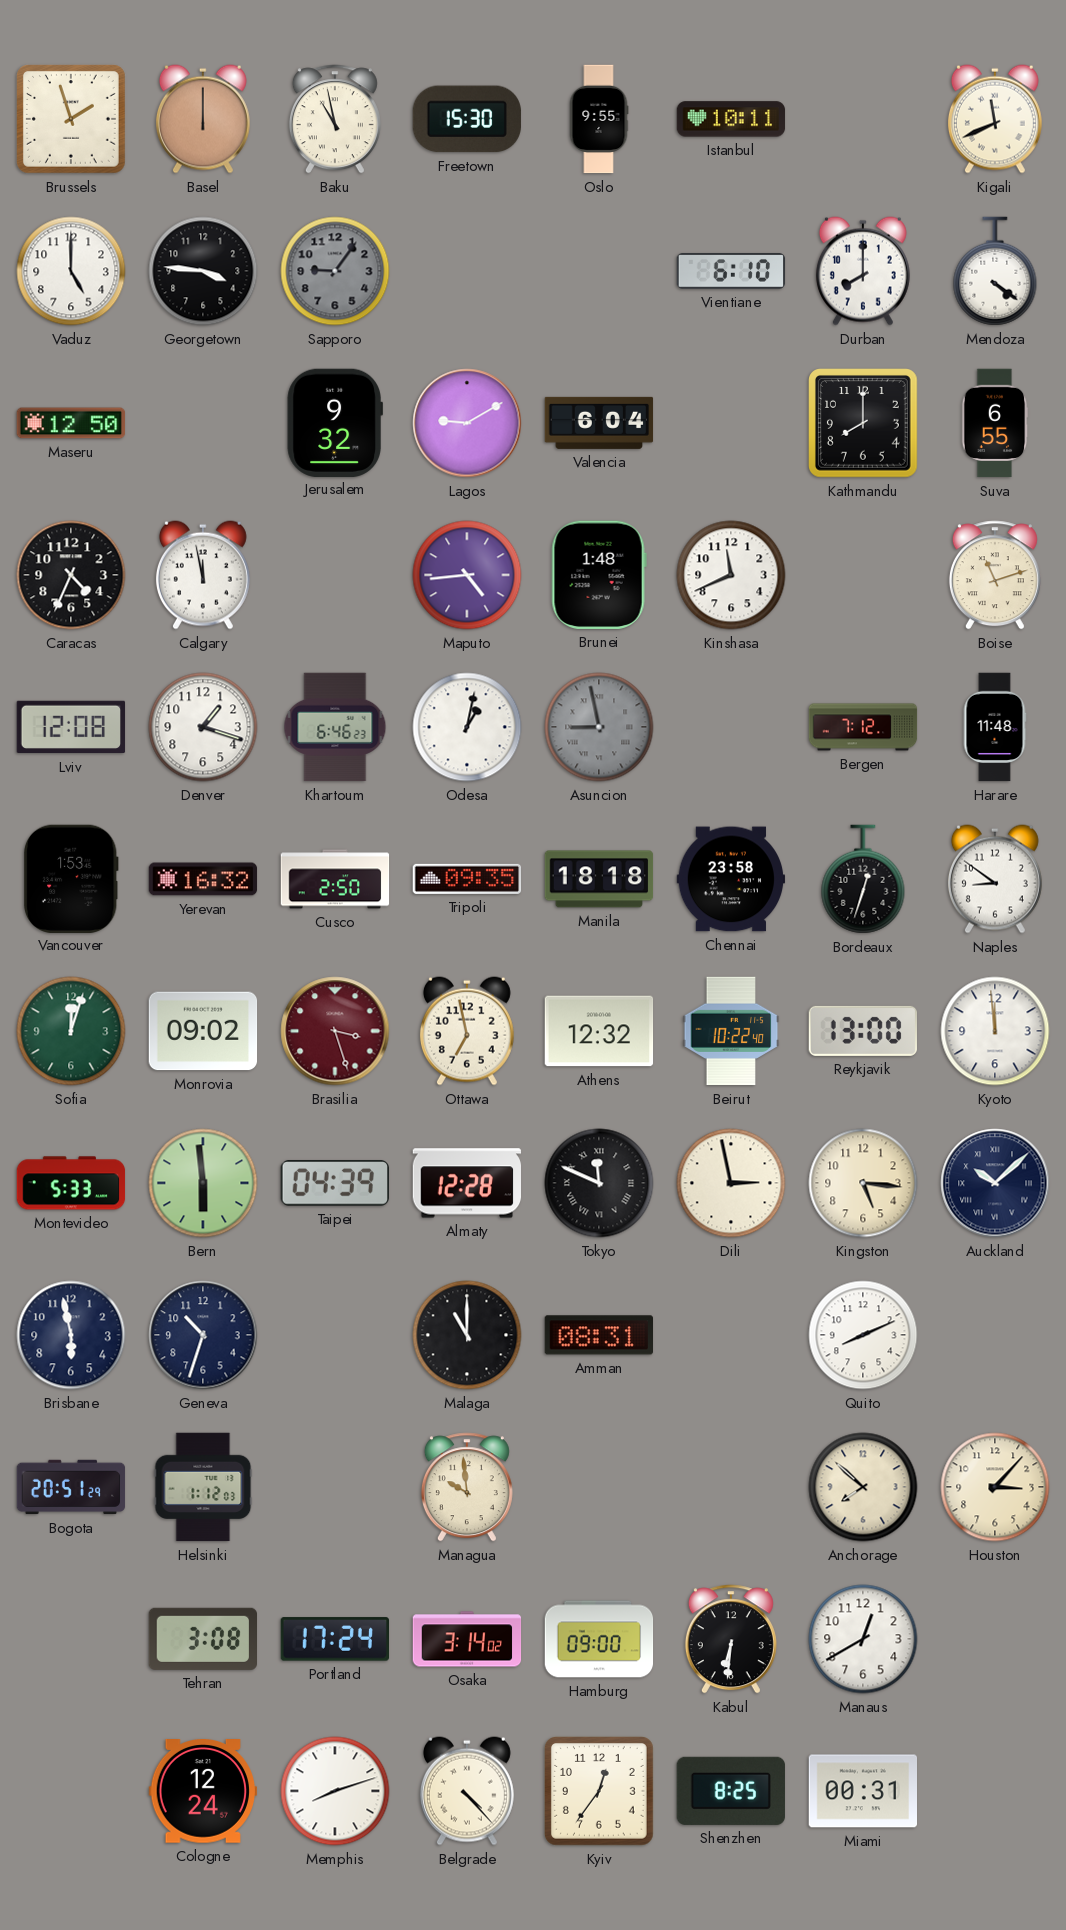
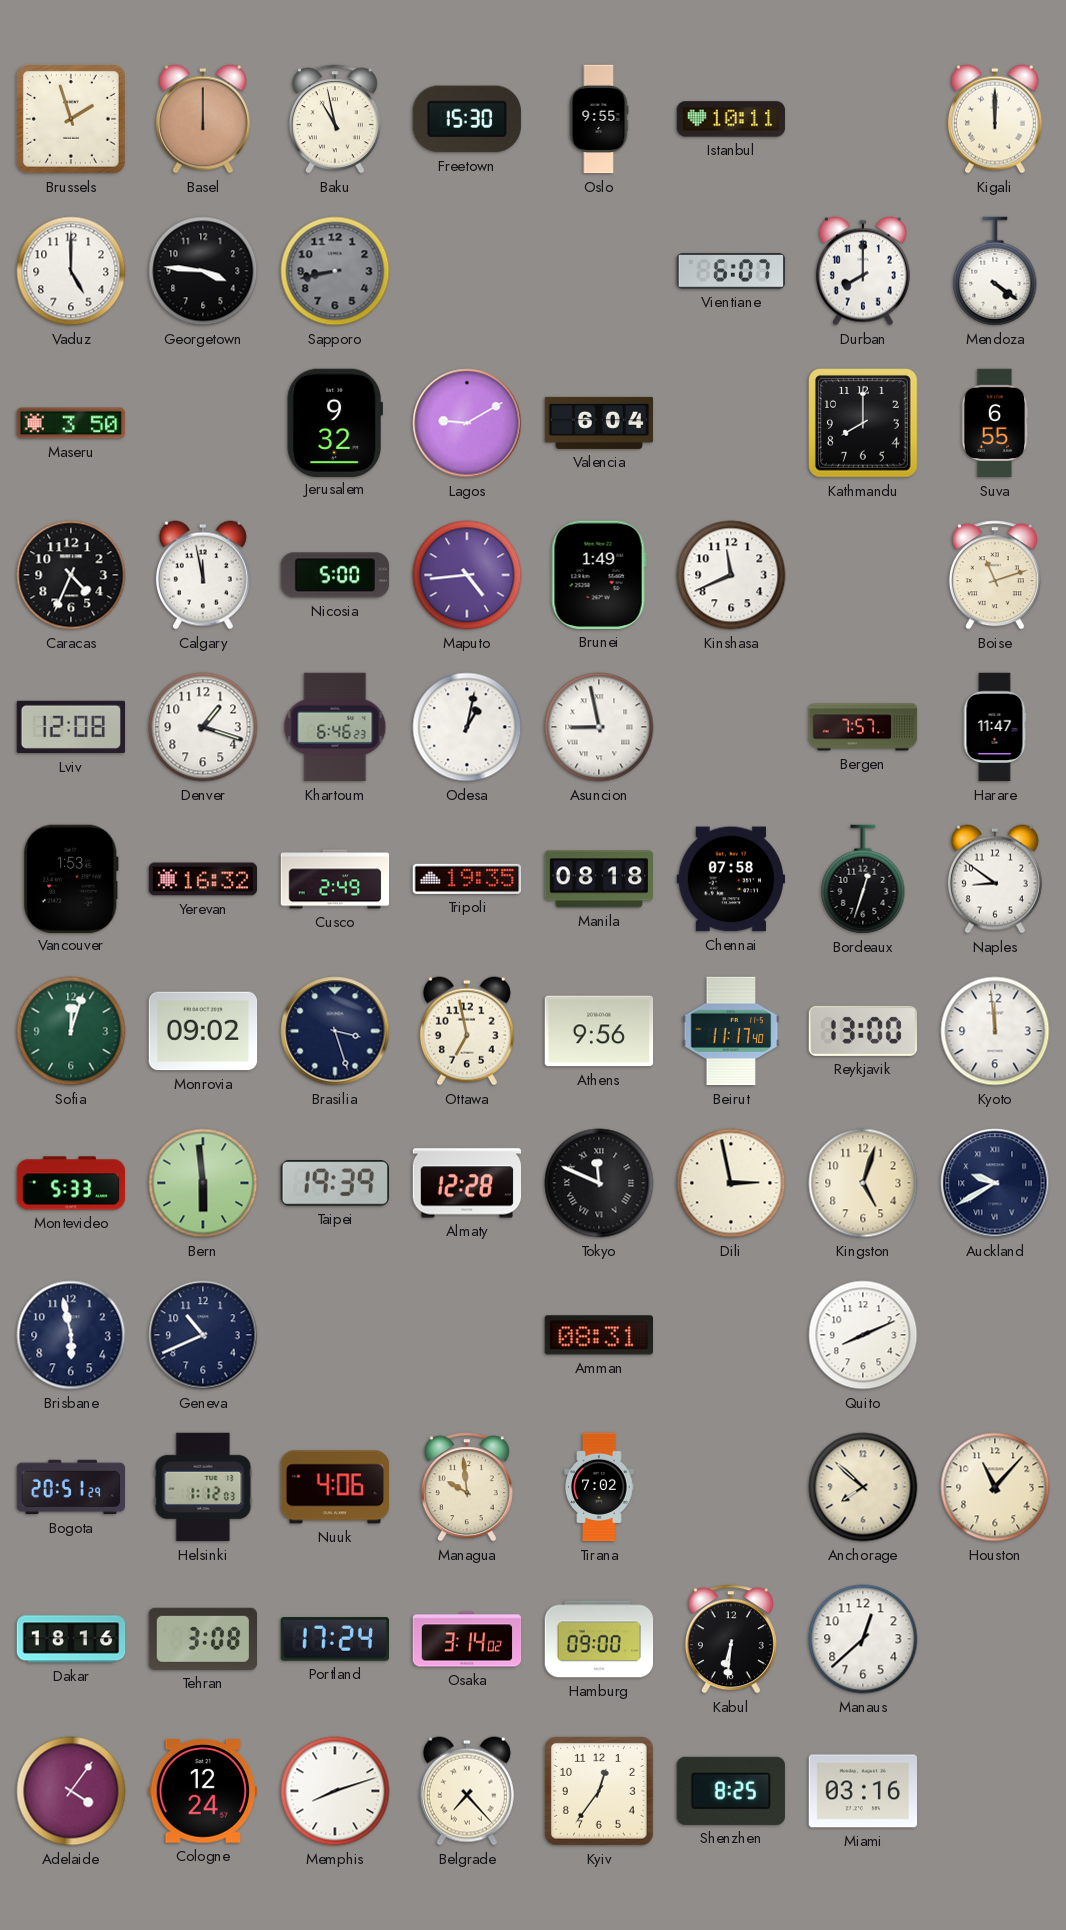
Kigali: 11:41 -> 12:00
Sapporo: 9:06 -> 8:43
Vientiane: 6:10 -> 6:07
Maseru: 12:50 -> 3:50
Nicosia: none -> 5:00
Brunei: 1:48 -> 1:49
Asuncion dial: grey -> white
Bergen: 7:12 -> 7:57
Harare: 11:48 -> 11:47
Cusco: 2:50 -> 2:49
Tripoli: 09:35 -> 19:35
Manila: 18:18 -> 08:18
Chennai: 23:58 -> 07:58
Brasilia dial: burgundy -> navy
Athens: 12:32 -> 9:56
Beirut: 10:22 -> 11:17
Taipei: 04:39 -> 19:39
Kingston: 5:16 -> 5:03
Auckland: 10:08 -> 9:40
Geneva: 10:33 -> 10:41
Malaga: 11:00 -> none
Nuuk: none -> 4:06
Tirana: none -> 7:02
Houston: 3:07 -> 11:07
Dakar: none -> 18:16
Manaus: 12:40 -> 12:38
Adelaide: none -> 4:06
Belgrade: 4:23 -> 7:23
Miami: 00:31 -> 03:16
